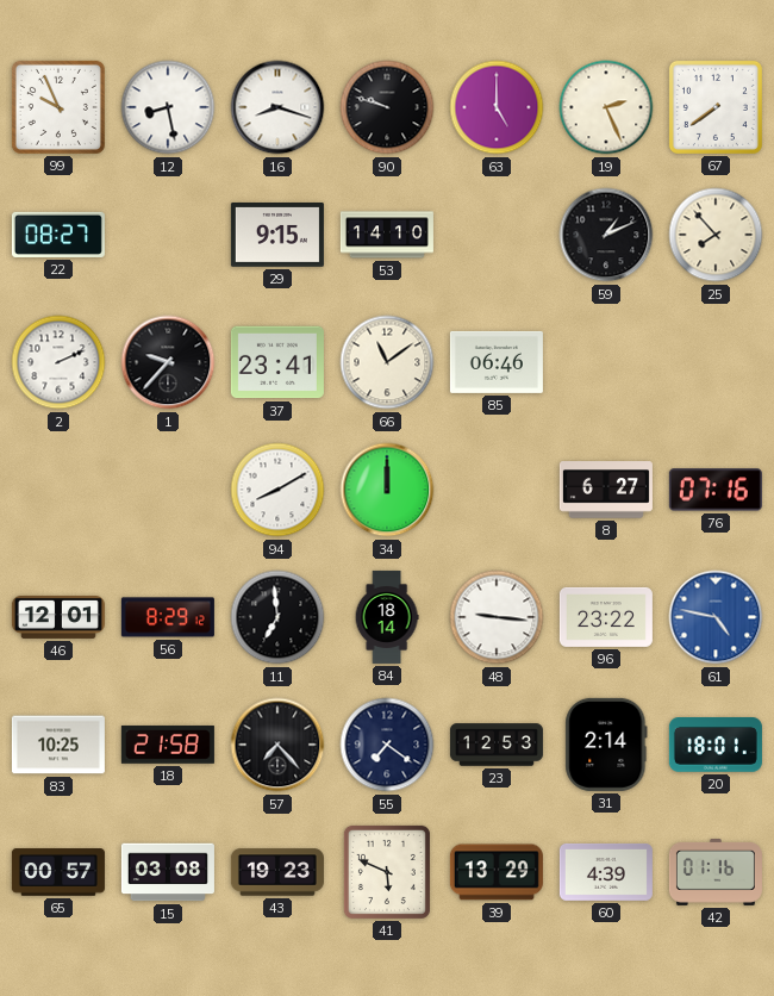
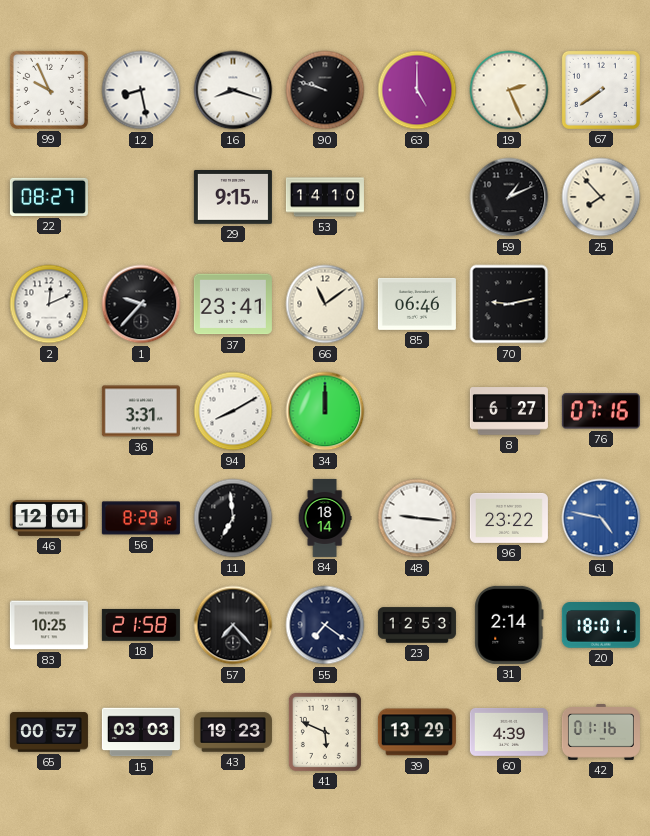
2: 2:11 -> 12:11
70: none -> 9:13
36: none -> 3:31
15: 03:08 -> 03:03
